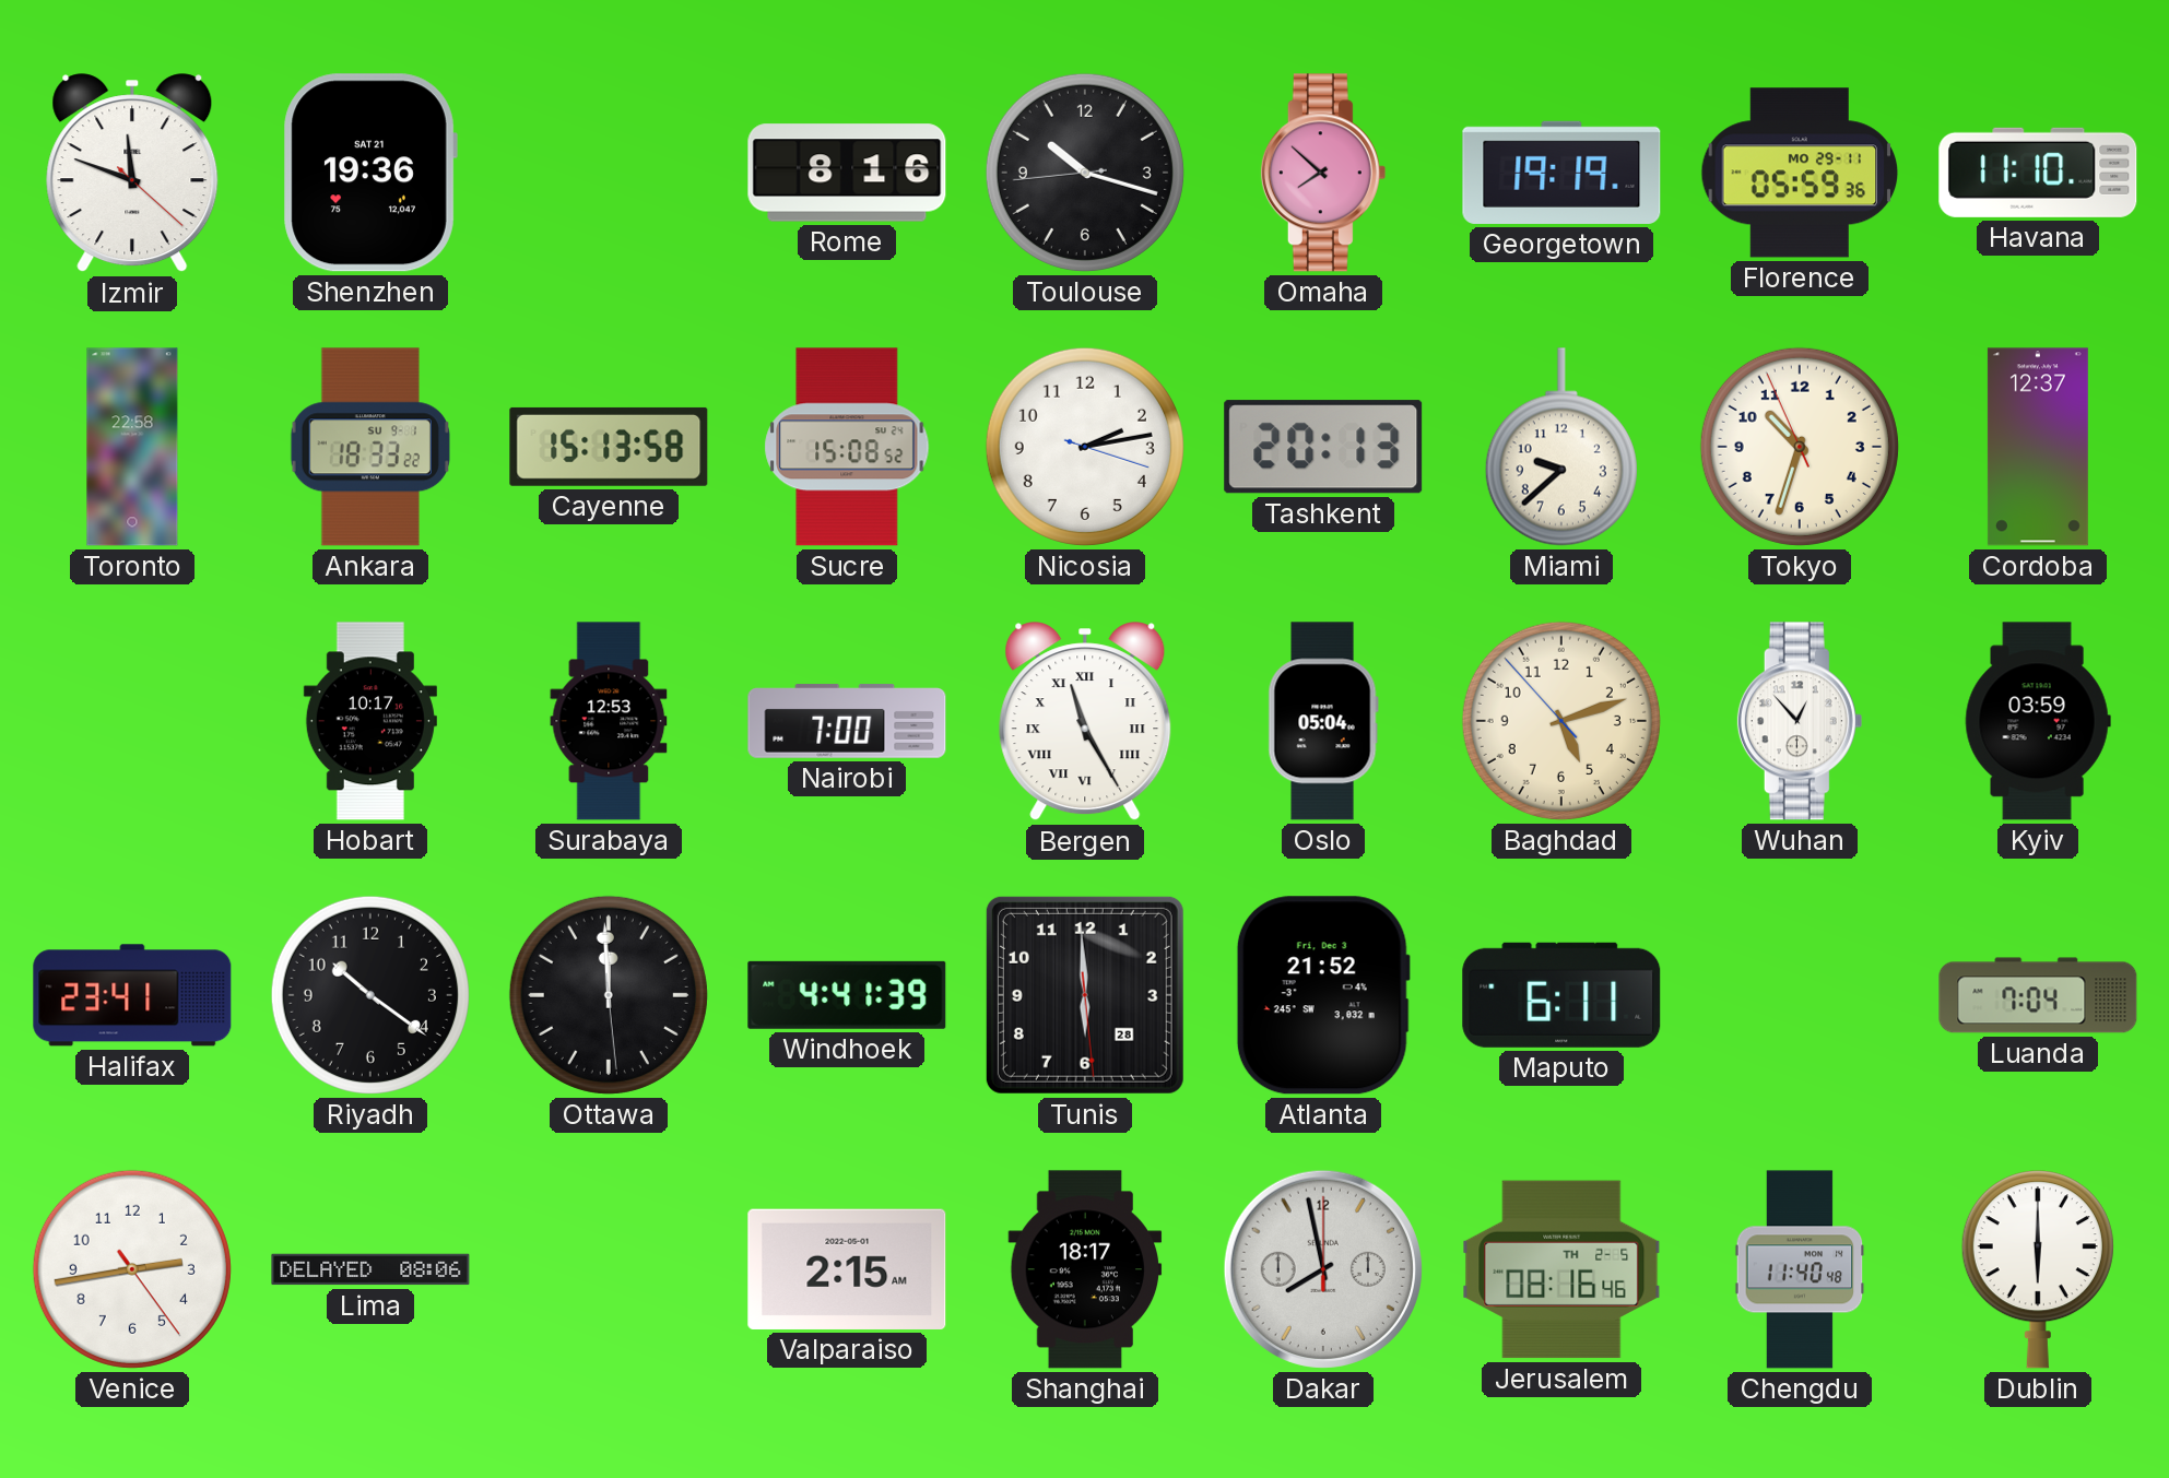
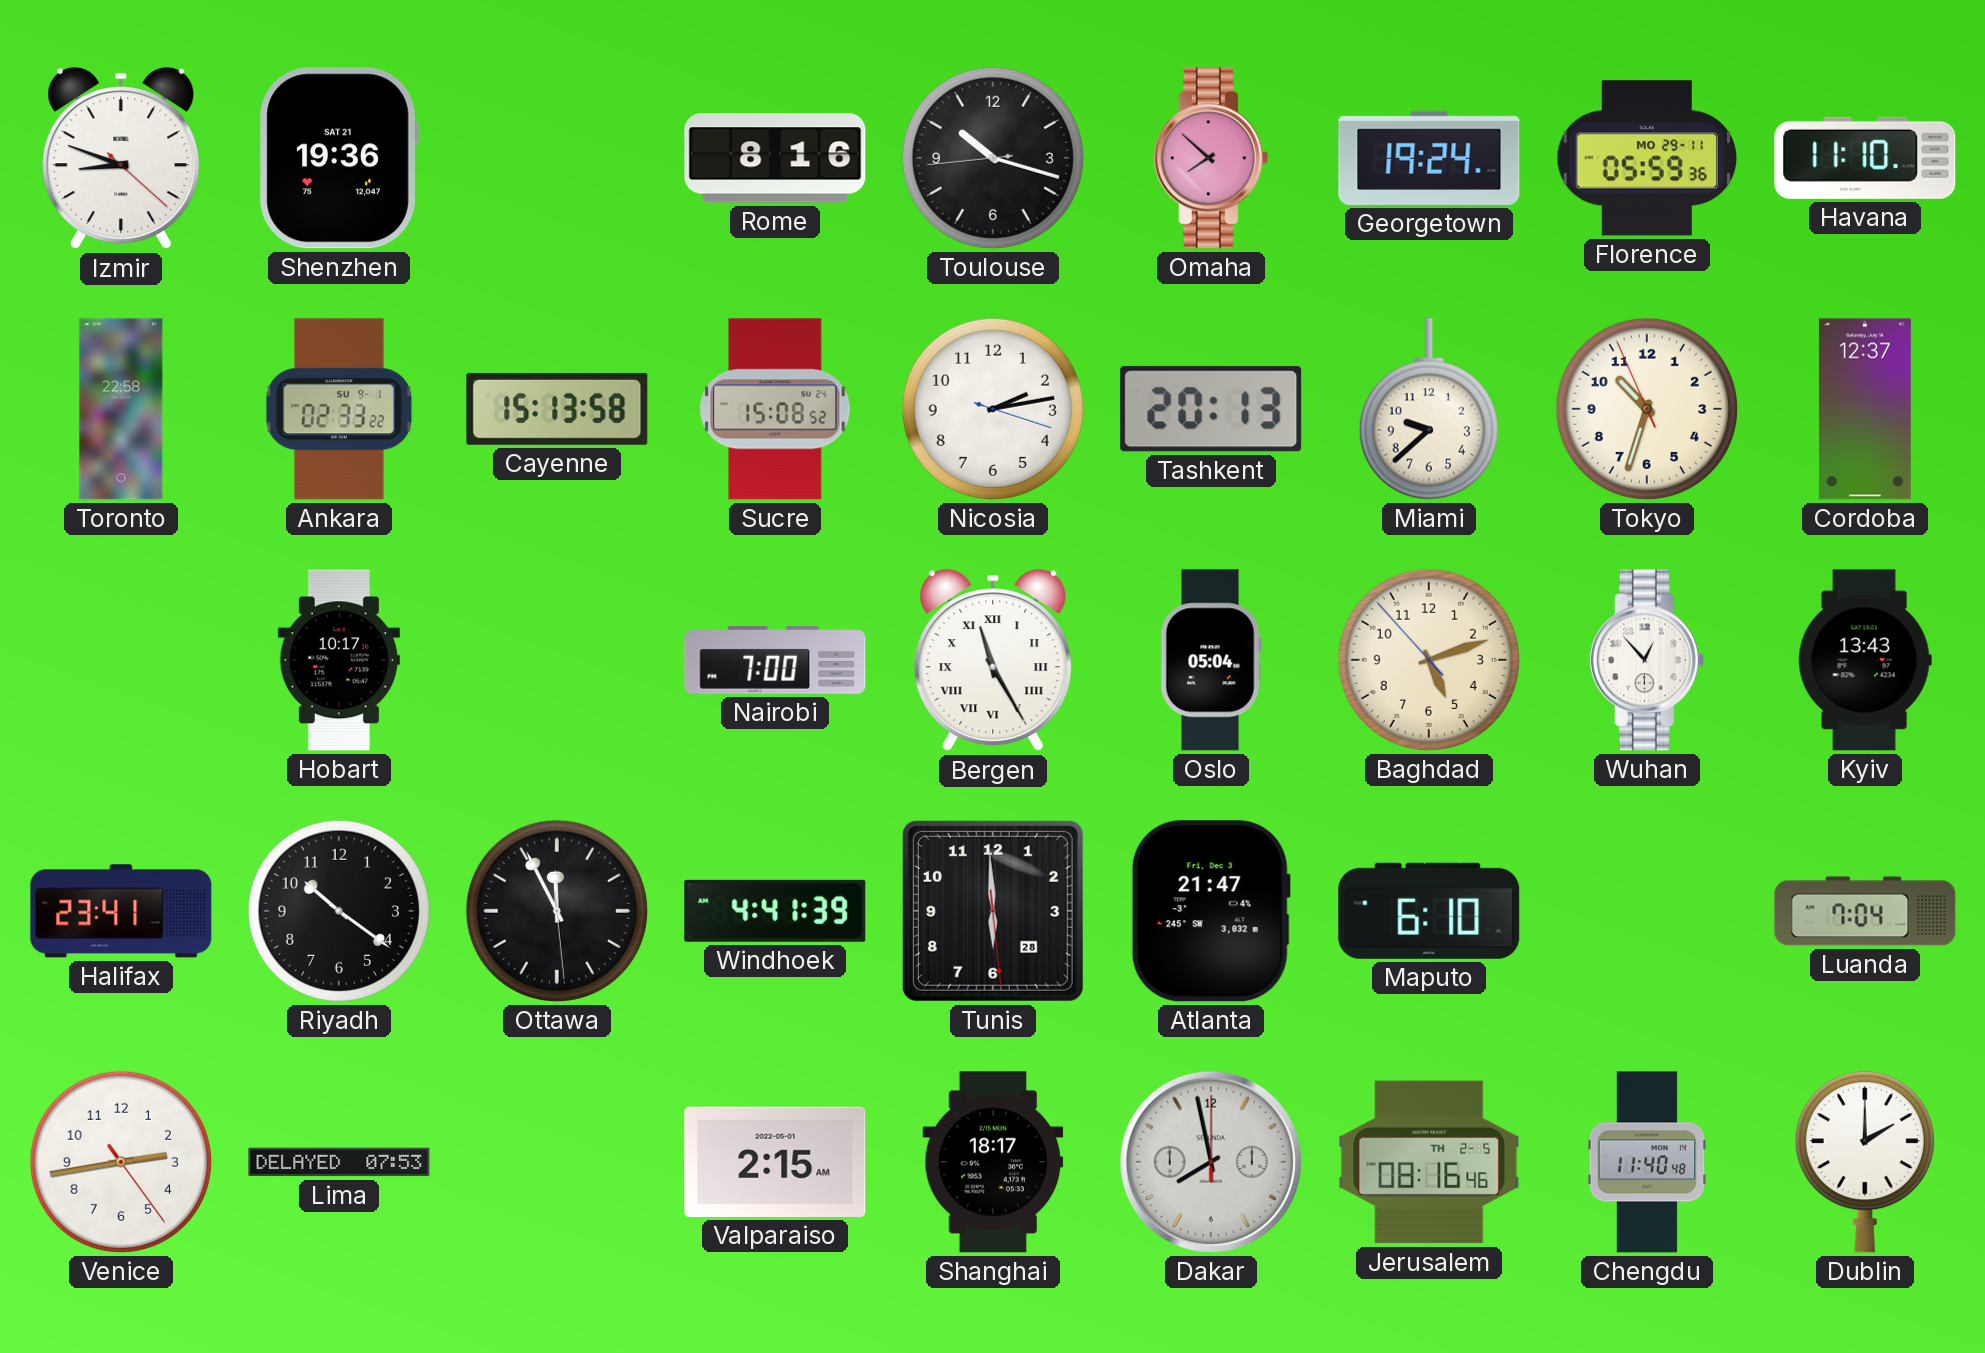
Izmir: 11:48 -> 8:48
Georgetown: 19:19 -> 19:24
Ankara: 18:33 -> 02:33
Surabaya: 12:53 -> none
Kyiv: 03:59 -> 13:43
Ottawa: 11:59 -> 11:55
Atlanta: 21:52 -> 21:47
Maputo: 6:11 -> 6:10
Lima: 08:06 -> 07:53
Dublin: 6:00 -> 2:00
